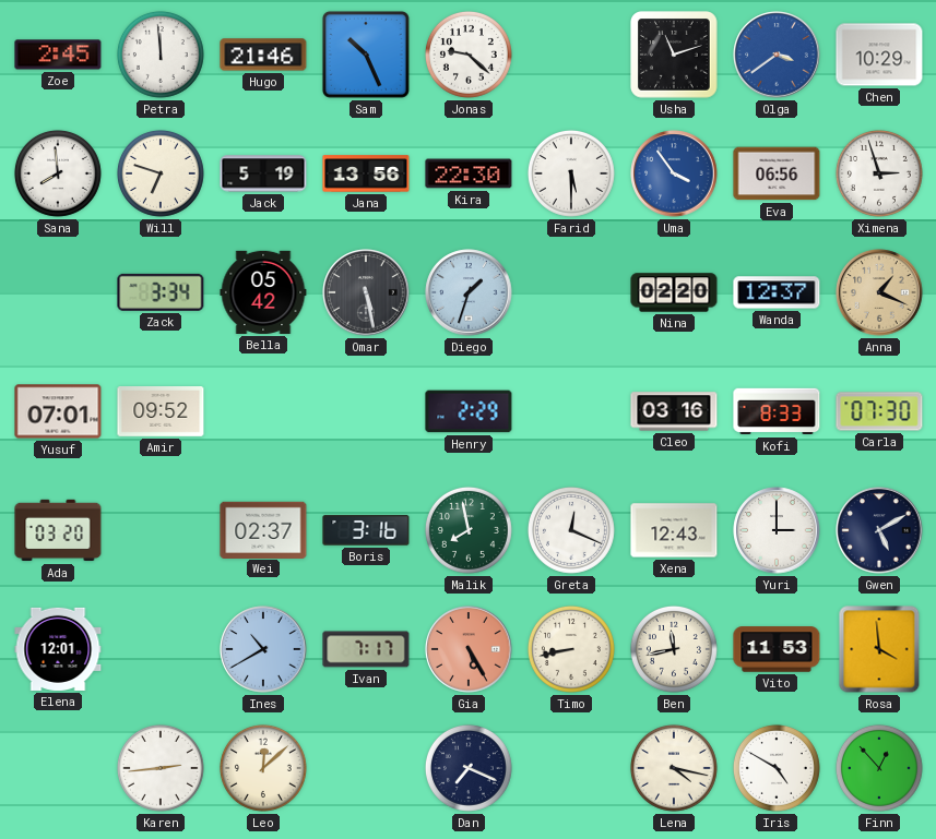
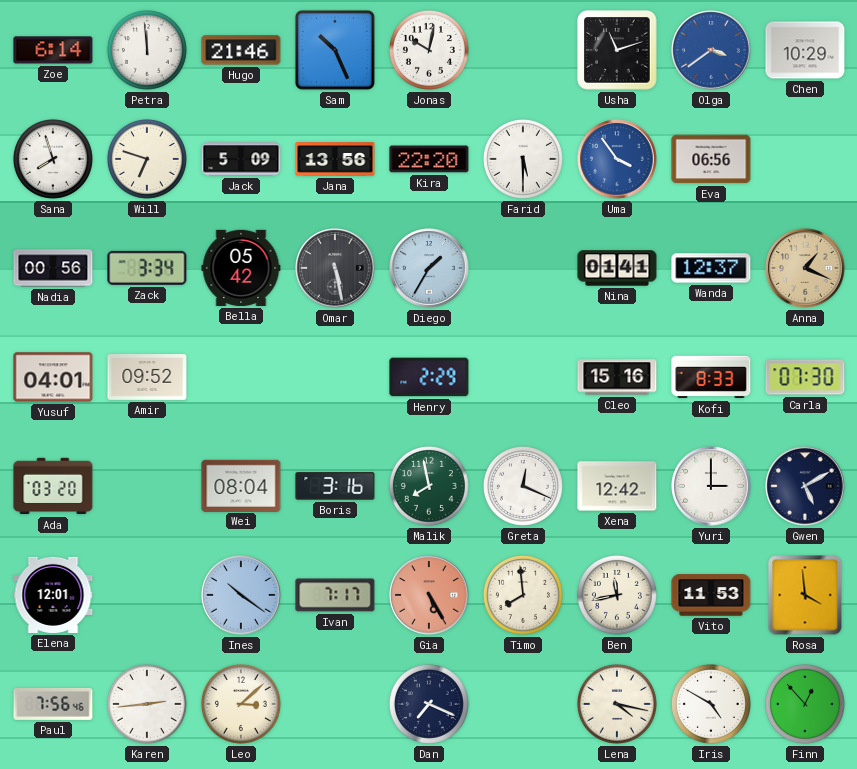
Zoe: 2:45 -> 6:14
Jonas: 9:22 -> 10:02
Sana: 7:59 -> 7:57
Jack: 5:19 -> 5:09
Kira: 22:30 -> 22:20
Ximena: 2:57 -> none
Nadia: none -> 00:56
Diego: 1:33 -> 1:35
Nina: 02:20 -> 01:41
Yusuf: 07:01 -> 04:01
Cleo: 03:16 -> 15:16
Wei: 02:37 -> 08:04
Xena: 12:43 -> 12:42
Ines: 10:40 -> 10:21
Timo: 8:43 -> 7:59
Paul: none -> 7:56
Leo: 12:08 -> 3:08
